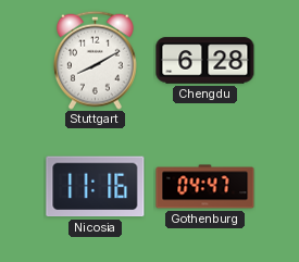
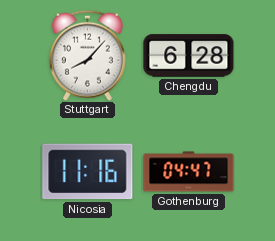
Stuttgart: 8:10 -> 8:07
